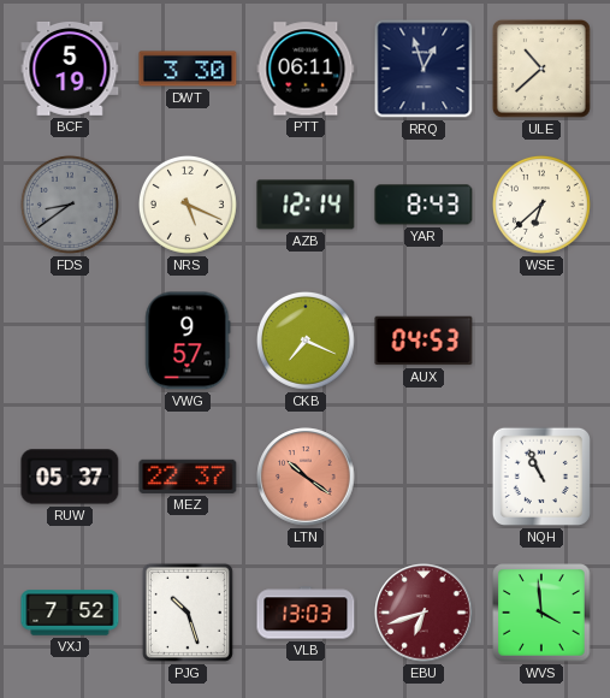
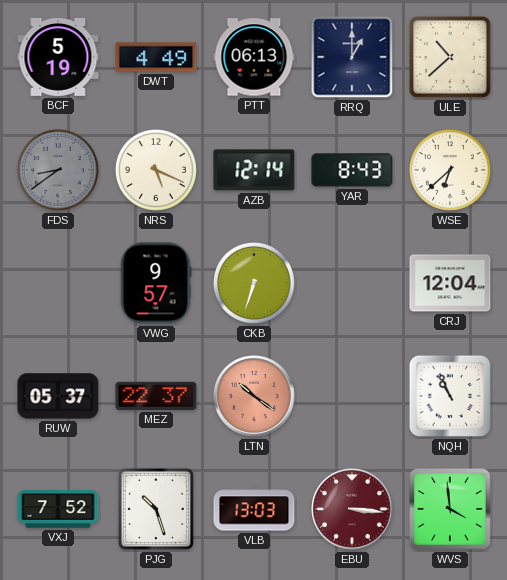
DWT: 3:30 -> 4:49
PTT: 06:11 -> 06:13
RRQ: 12:57 -> 1:00
CKB: 7:19 -> 6:33
AUX: 04:53 -> none
CRJ: none -> 12:04
EBU: 6:42 -> 3:16
